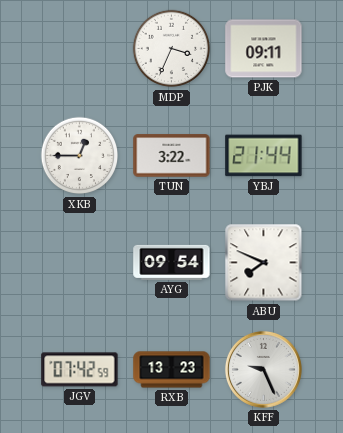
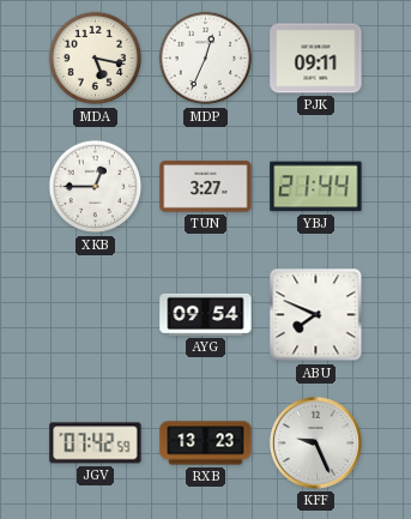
MDA: none -> 5:17
MDP: 3:34 -> 12:34
TUN: 3:22 -> 3:27
